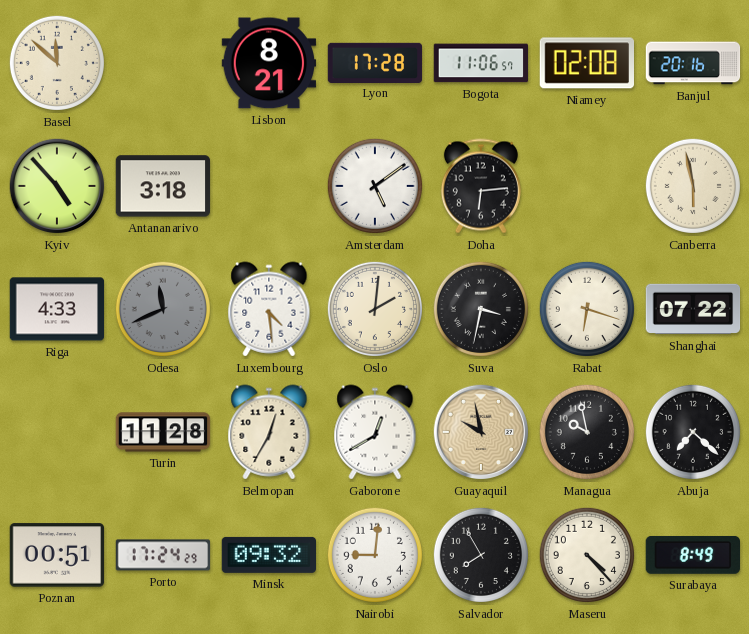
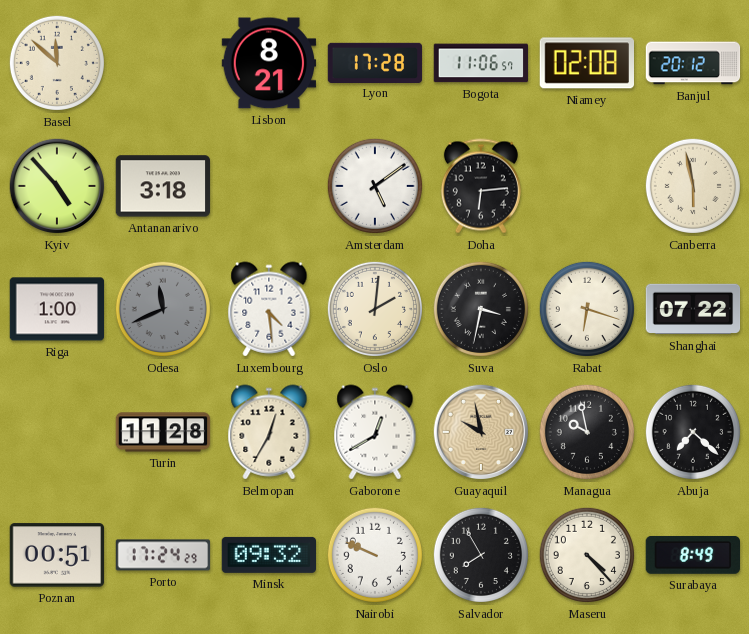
Banjul: 20:16 -> 20:12
Riga: 4:33 -> 1:00
Nairobi: 9:01 -> 9:49
